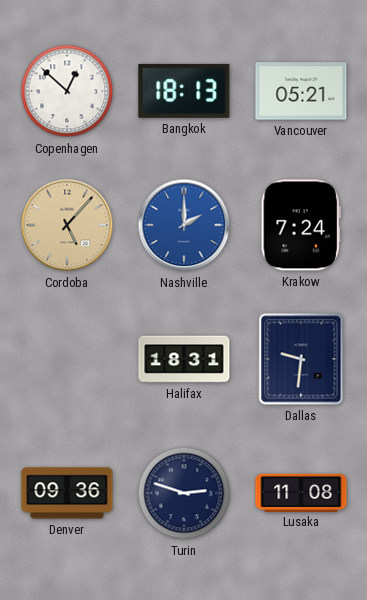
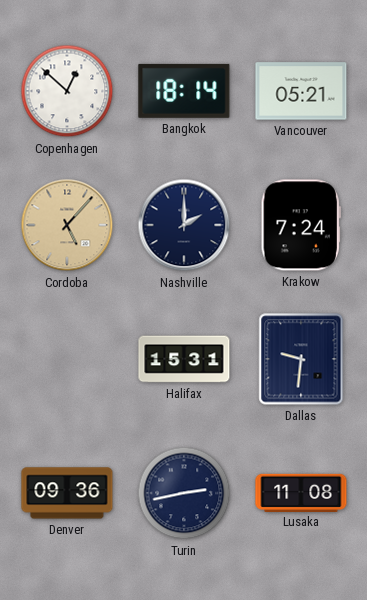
Bangkok: 18:13 -> 18:14
Nashville dial: blue -> navy
Halifax: 18:31 -> 15:31
Turin: 2:48 -> 2:43
